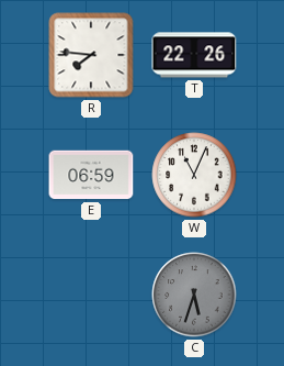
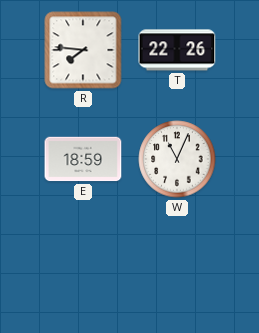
E: 06:59 -> 18:59
C: 5:33 -> none
